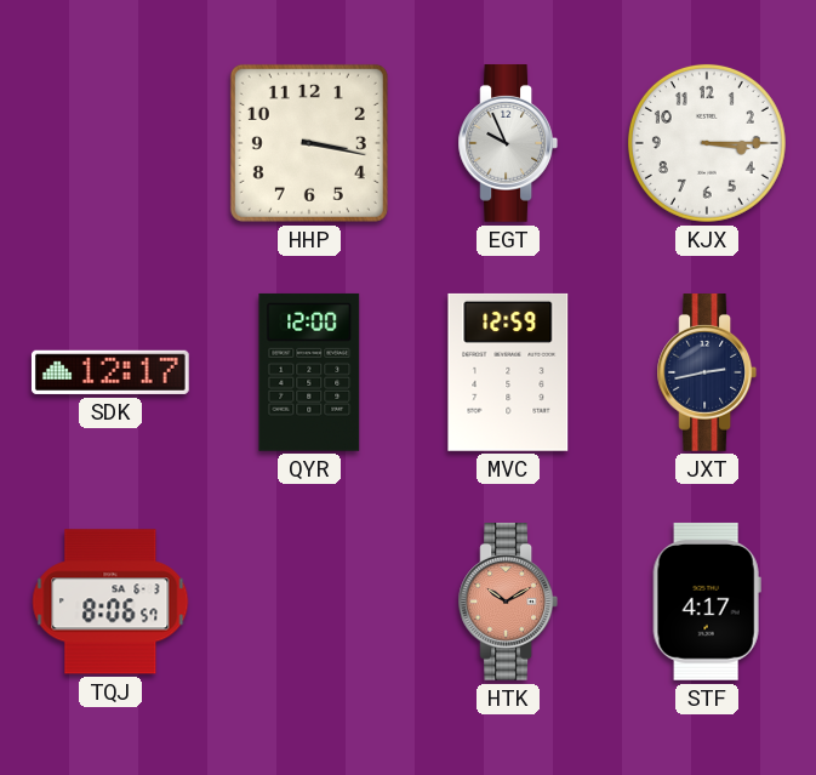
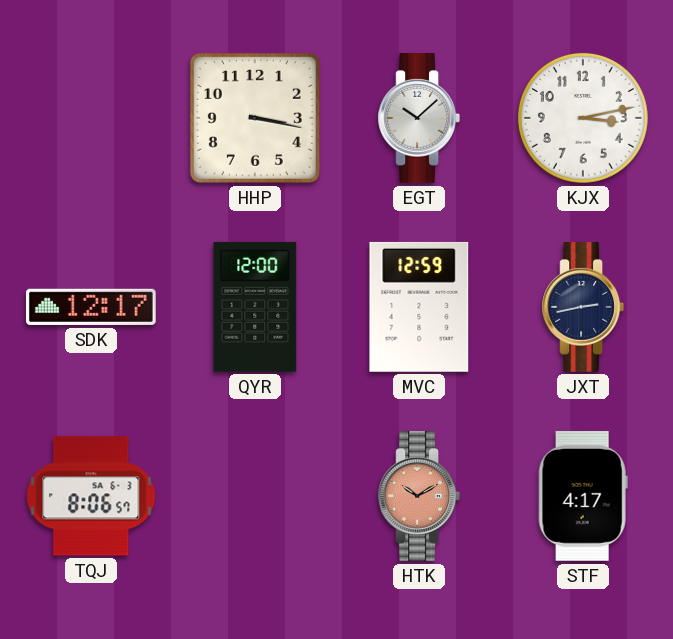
EGT: 9:56 -> 10:08
KJX: 3:15 -> 3:13
